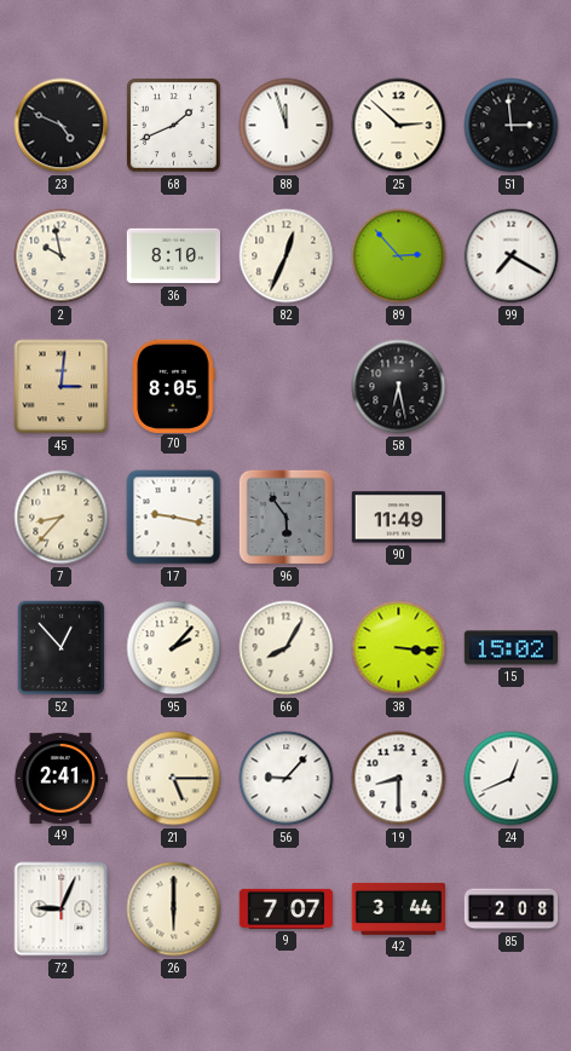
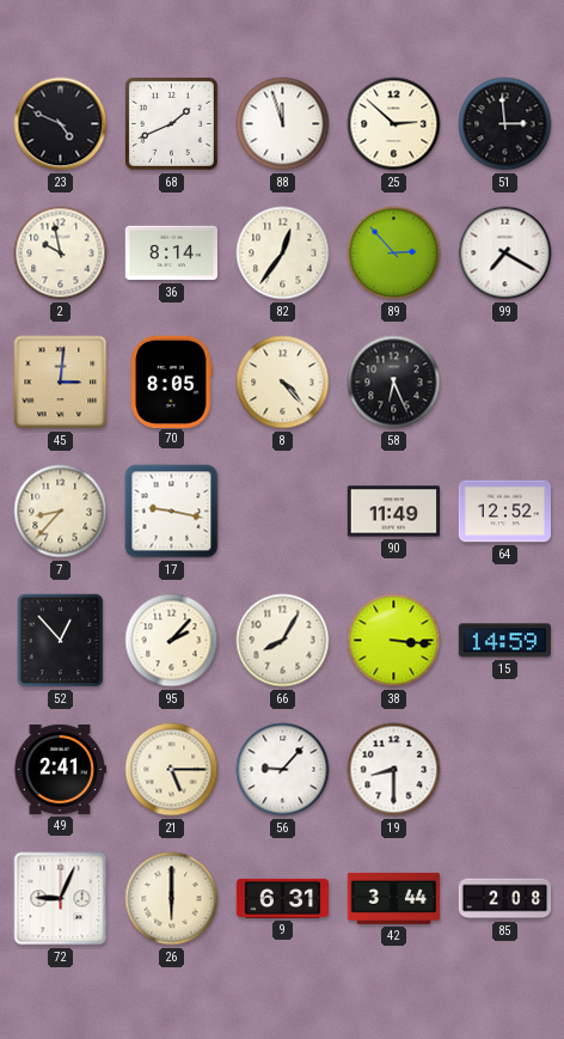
36: 8:10 -> 8:14
82: 12:34 -> 12:36
8: none -> 4:23
58: 6:28 -> 6:26
96: 5:54 -> none
64: none -> 12:52
15: 15:02 -> 14:59
24: 12:41 -> none
9: 7:07 -> 6:31
